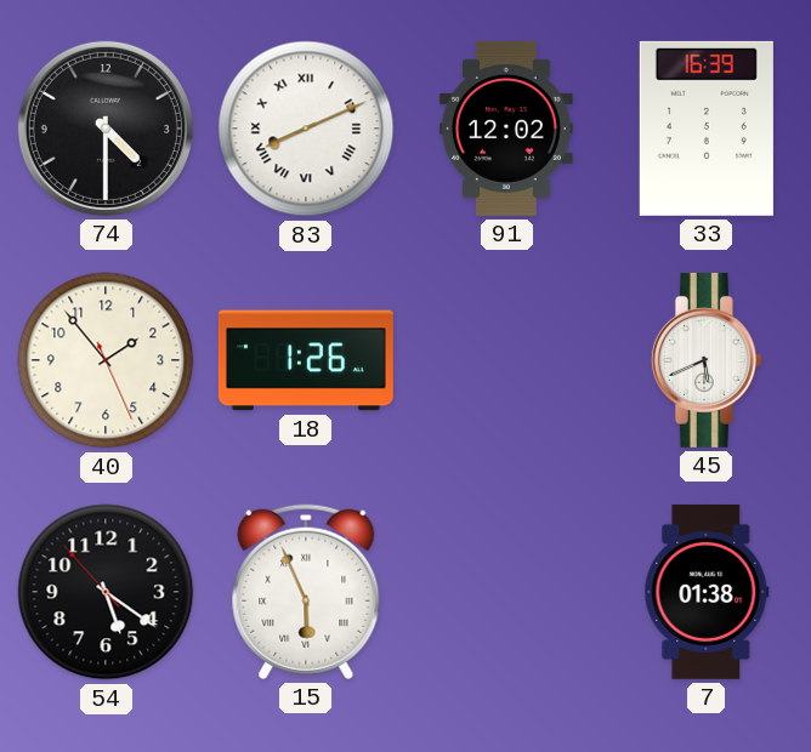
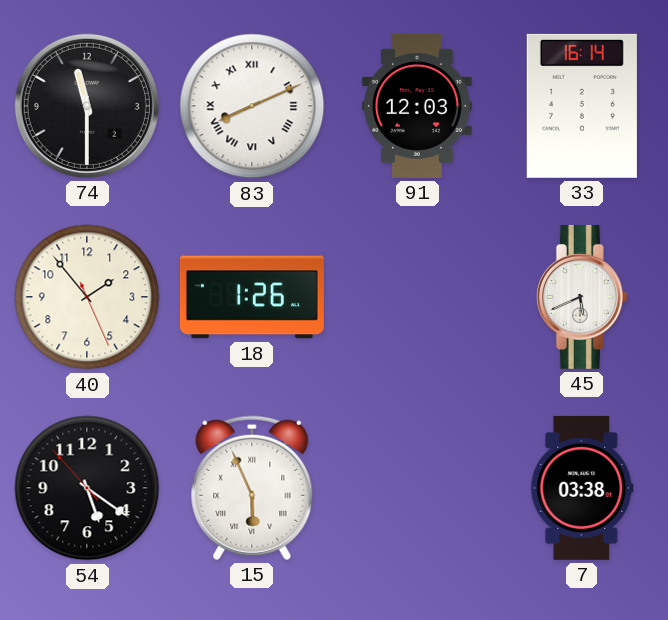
74: 4:30 -> 11:30
91: 12:02 -> 12:03
33: 16:39 -> 16:14
7: 01:38 -> 03:38
